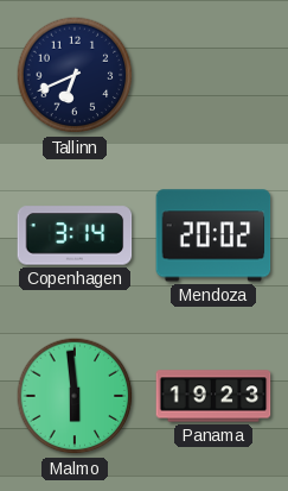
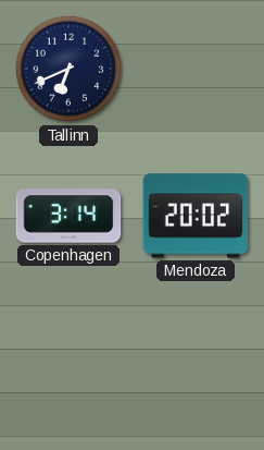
Malmo: 5:59 -> none
Panama: 19:23 -> none
